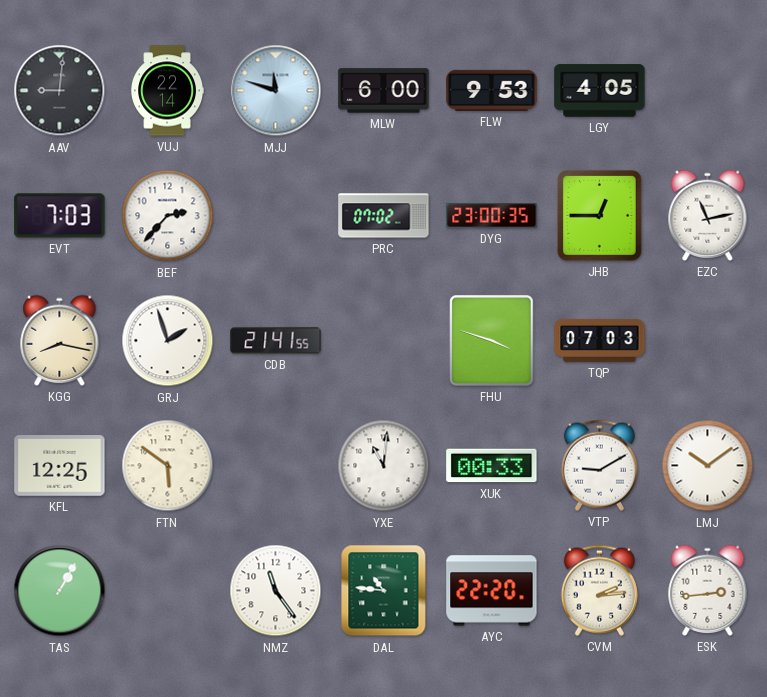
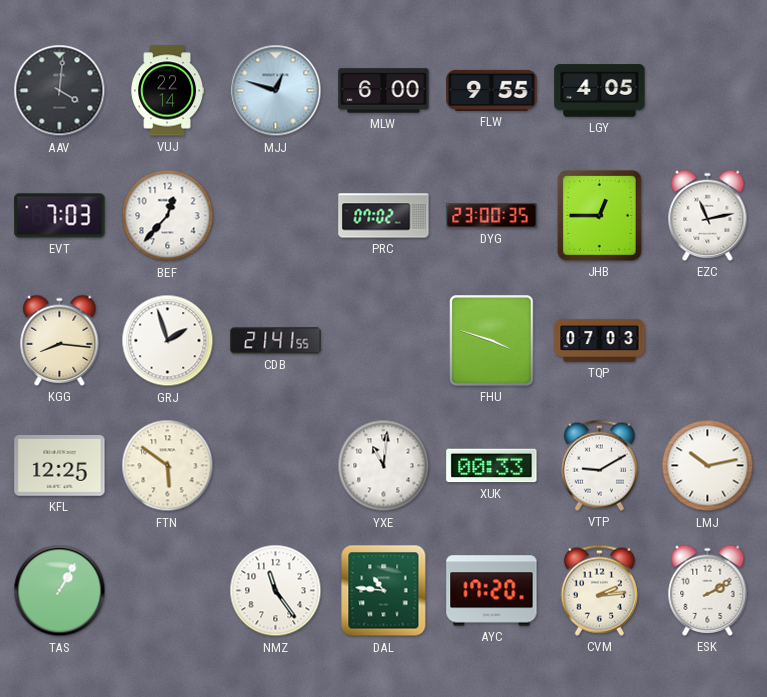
AAV: 9:01 -> 4:01
MJJ: 11:48 -> 12:48
FLW: 9:53 -> 9:55
BEF: 2:37 -> 12:37
KGG: 8:17 -> 8:16
LMJ: 10:09 -> 10:13
AYC: 22:20 -> 17:20
ESK: 2:44 -> 2:10
